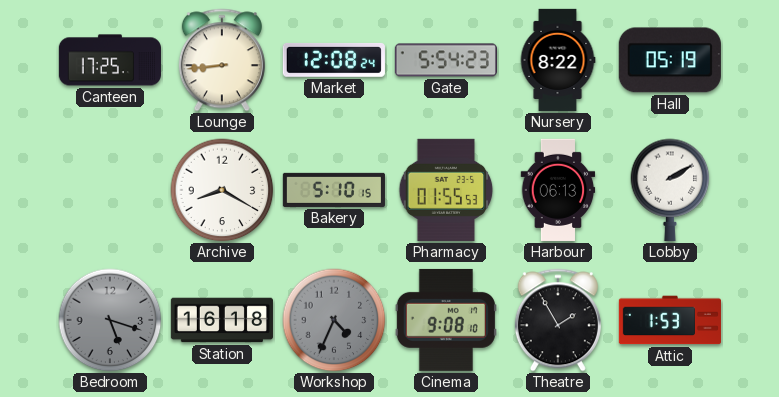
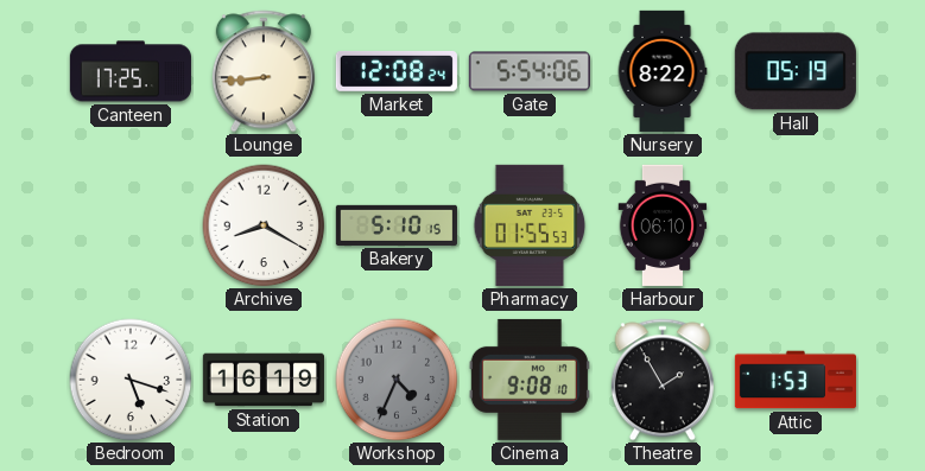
Gate: 5:54:23 -> 5:54:06
Harbour: 06:13 -> 06:10
Lobby: 2:10 -> none
Bedroom dial: grey -> white
Station: 16:18 -> 16:19
